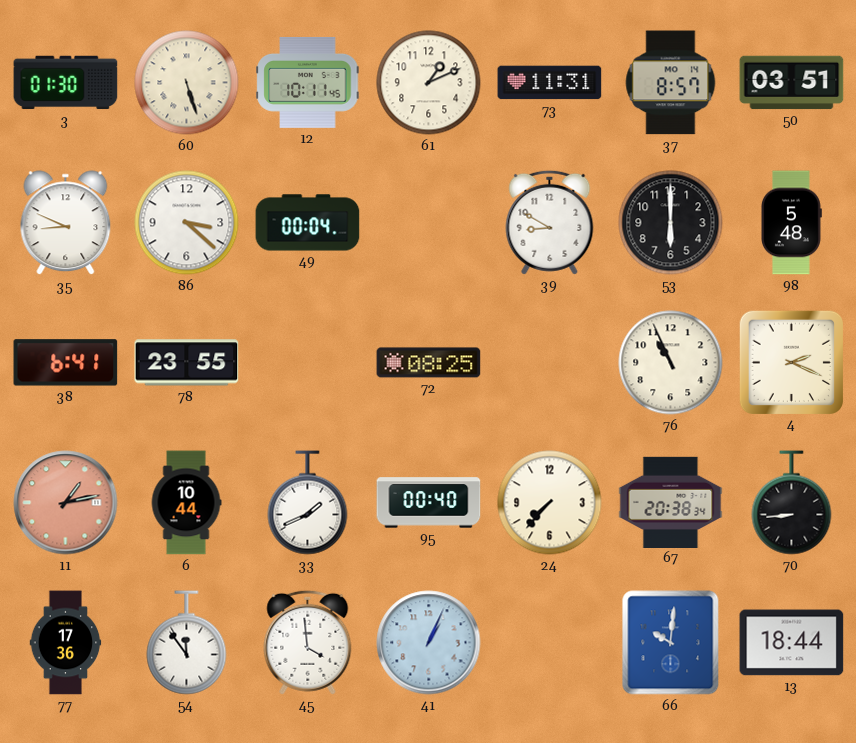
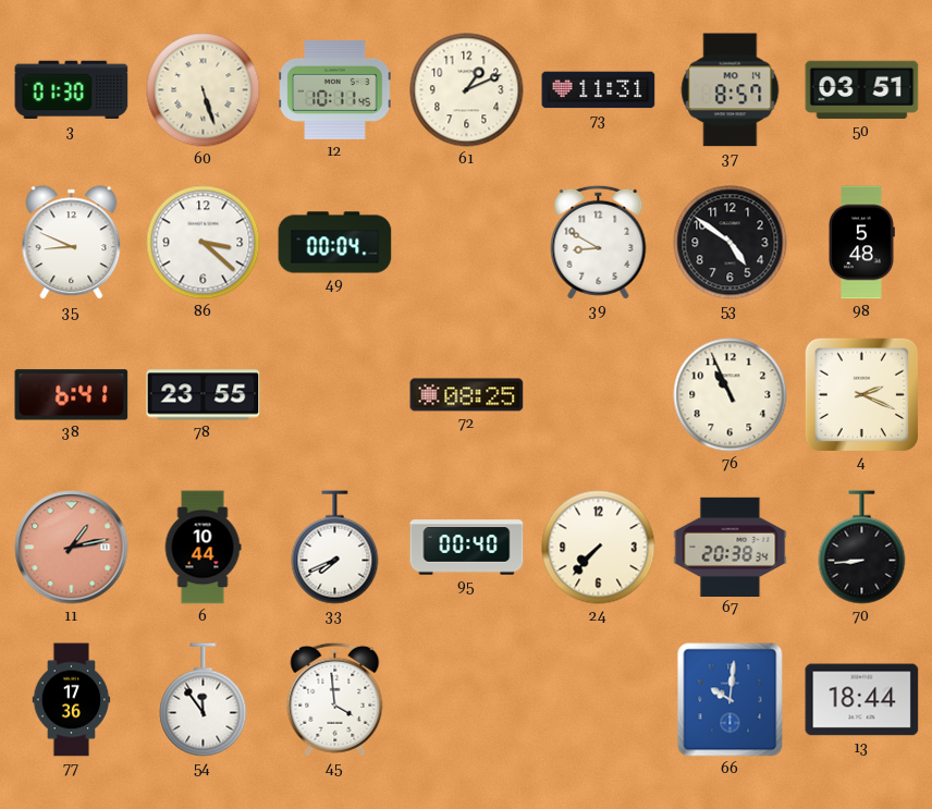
53: 6:00 -> 4:51
33: 1:41 -> 7:41
41: 1:04 -> none
